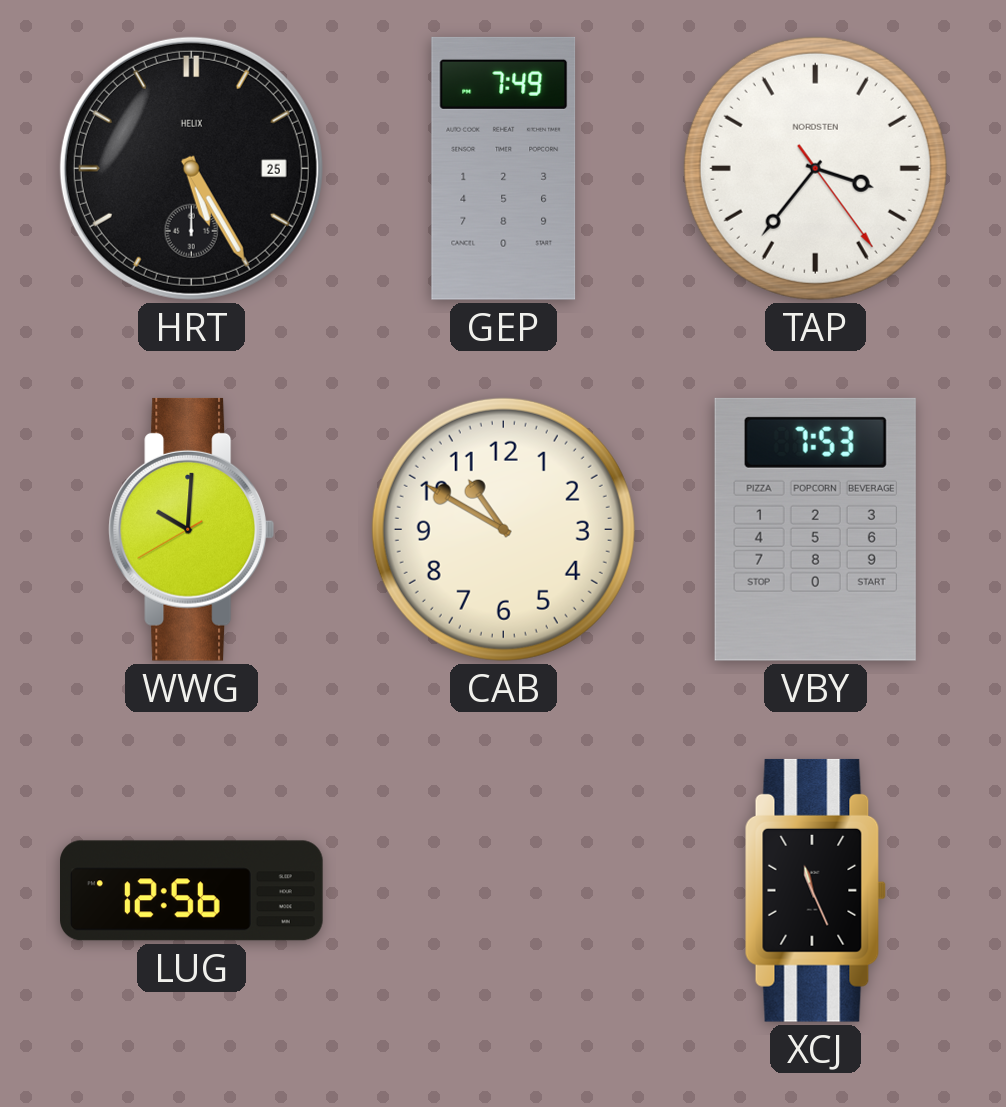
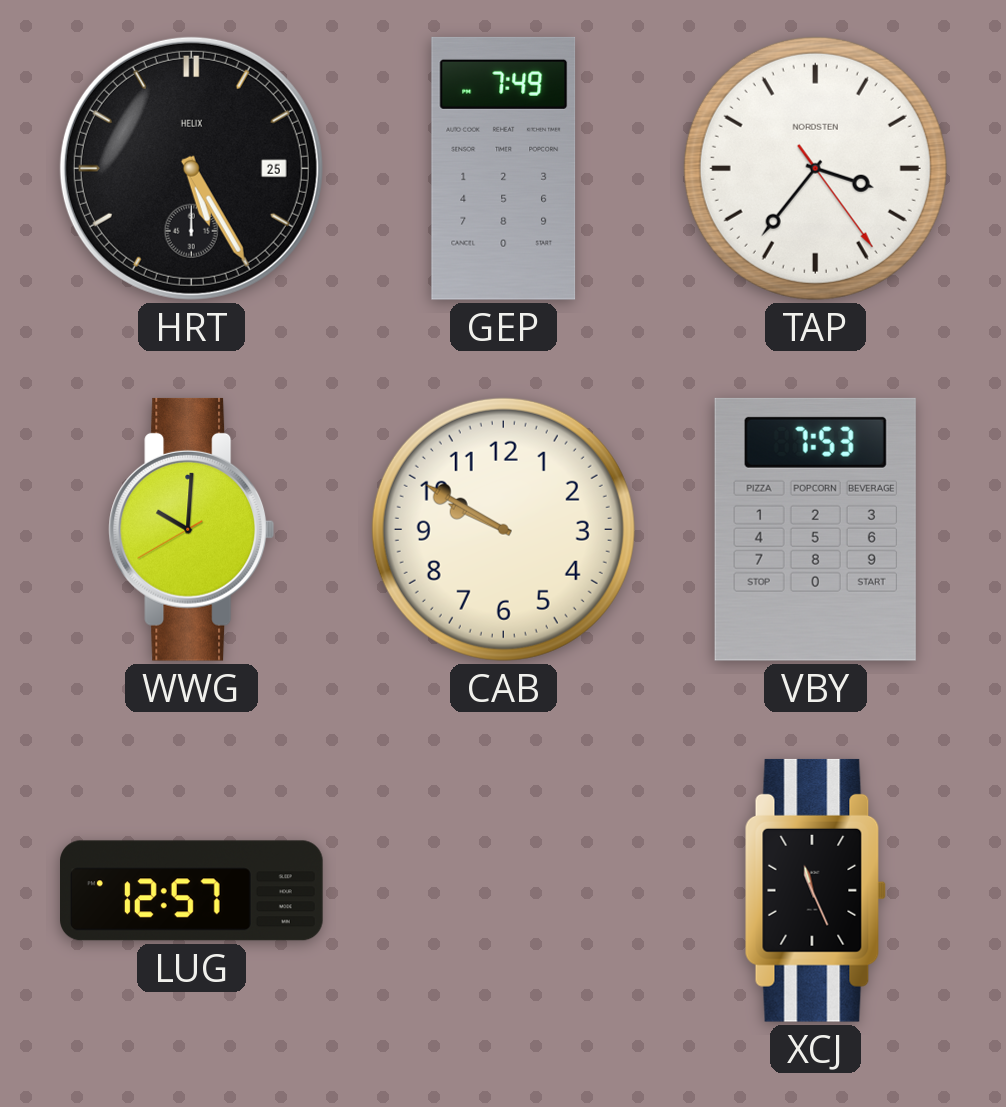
CAB: 10:50 -> 9:50
LUG: 12:56 -> 12:57
